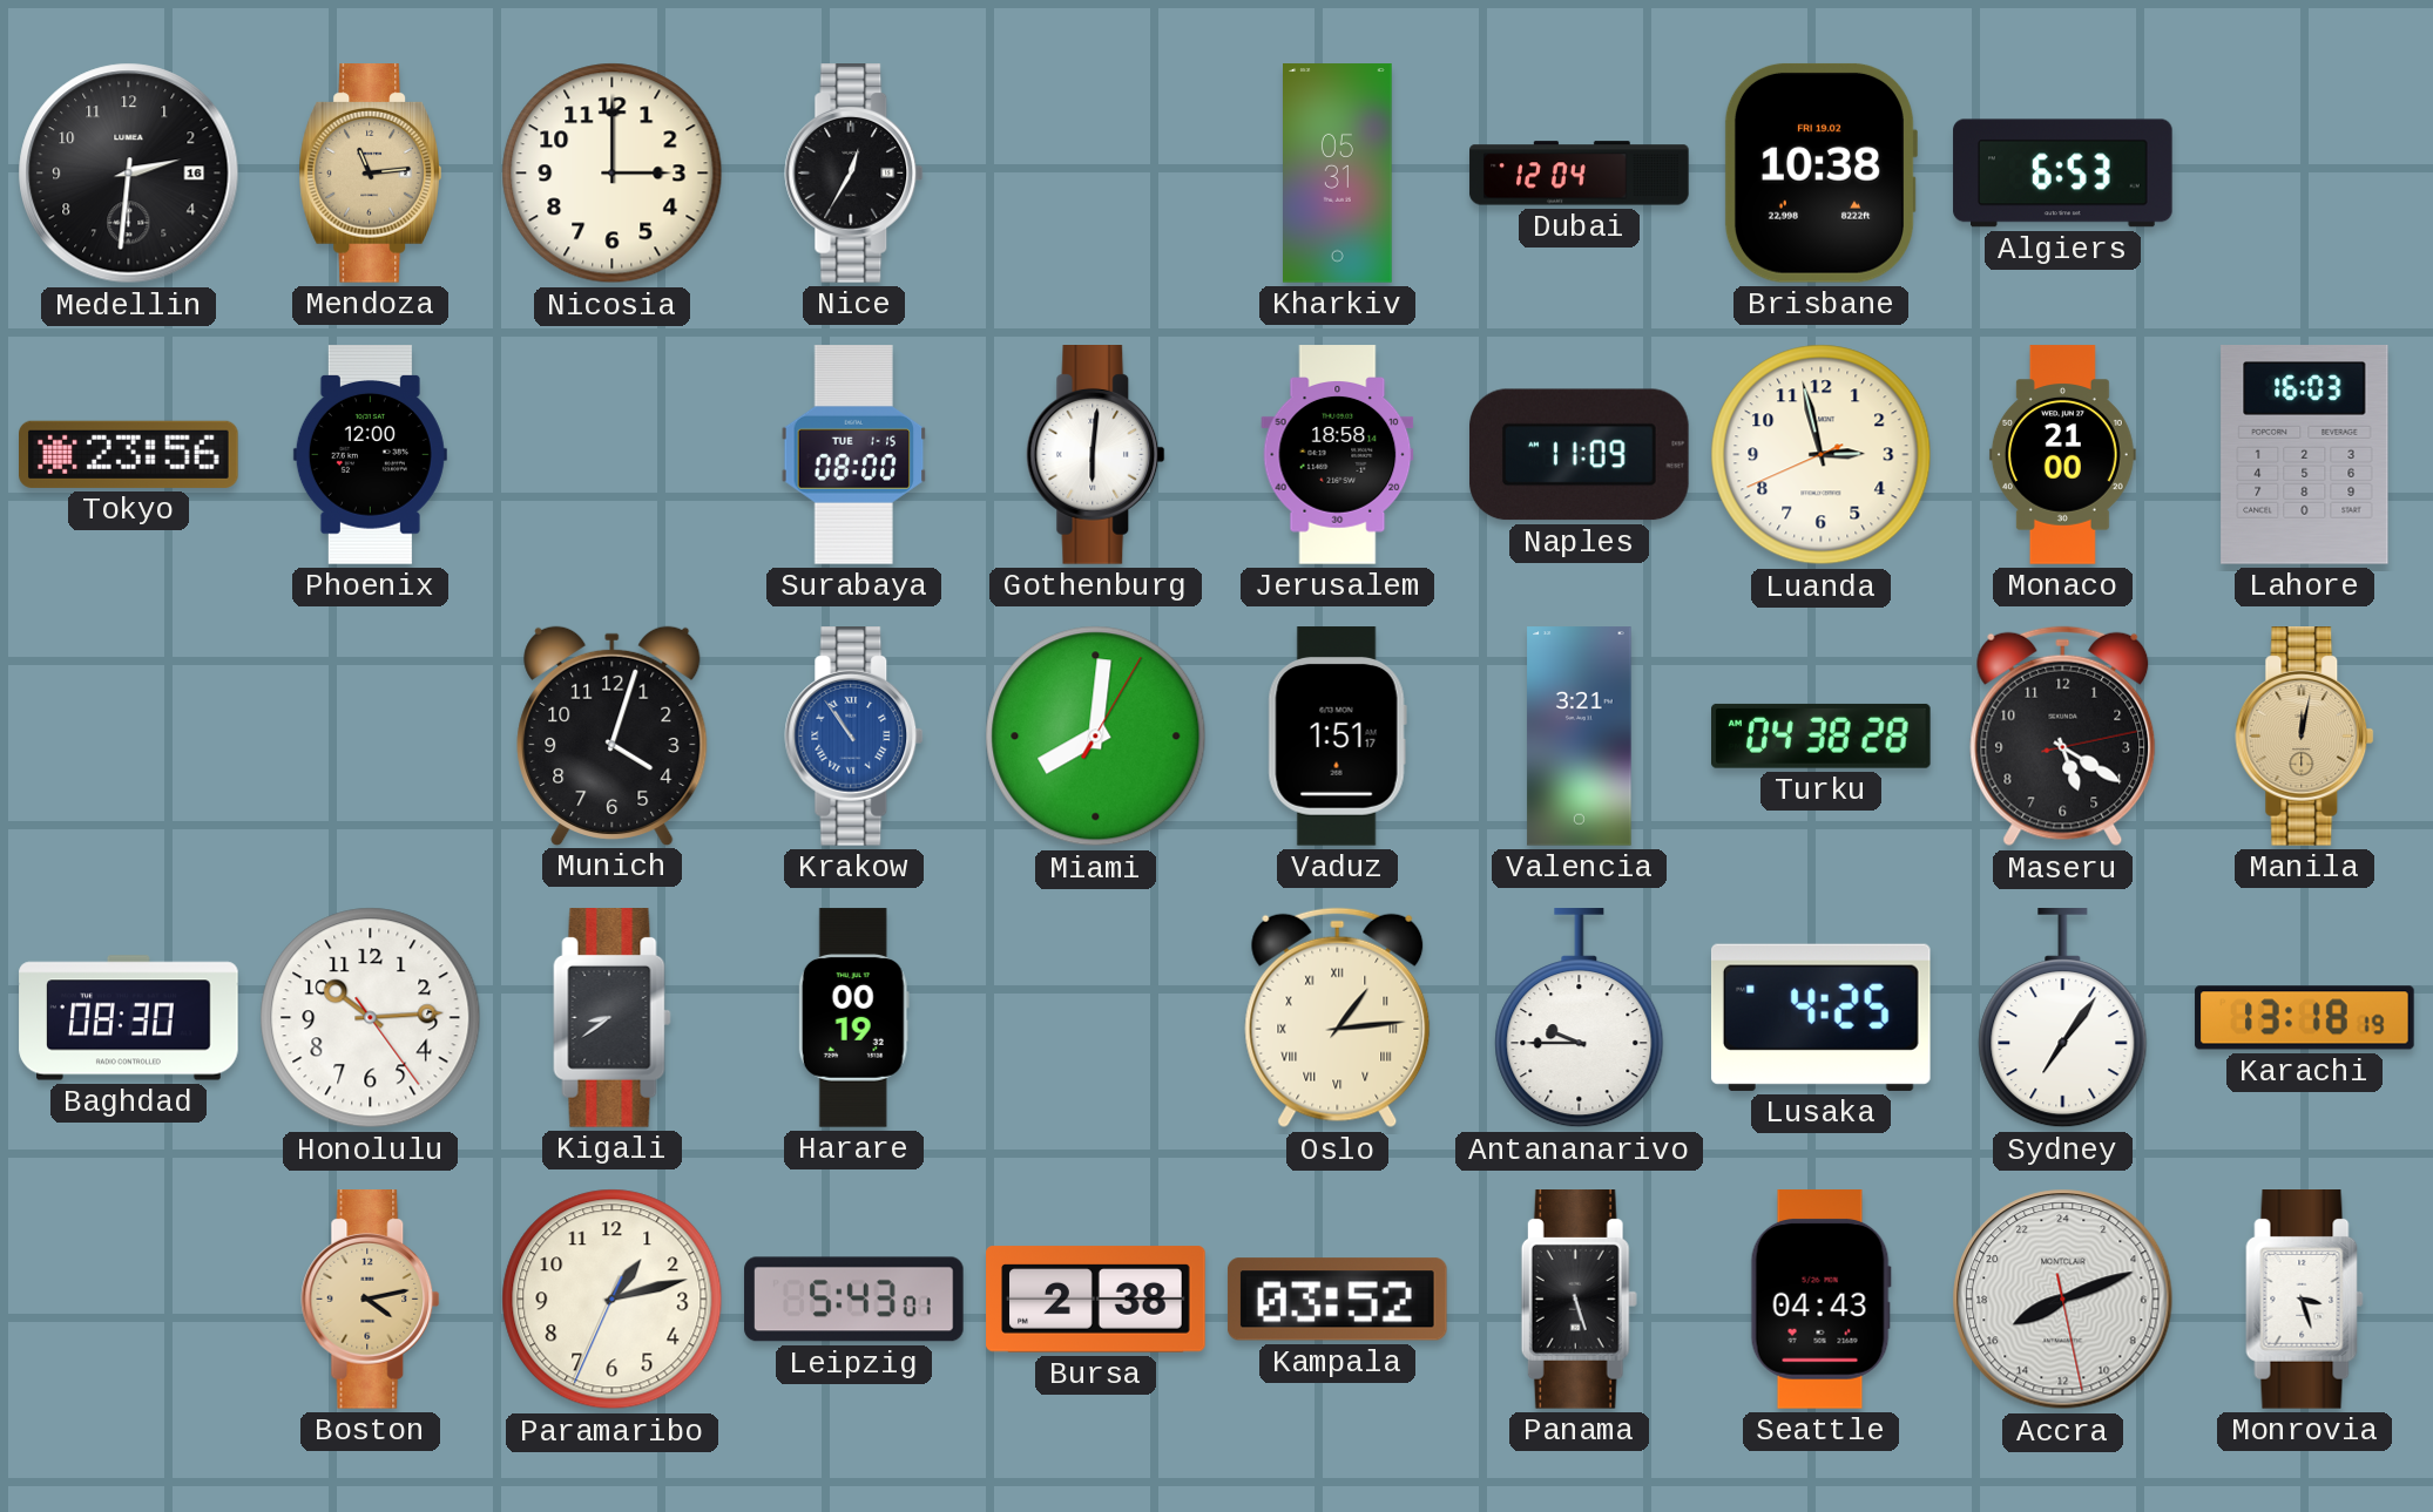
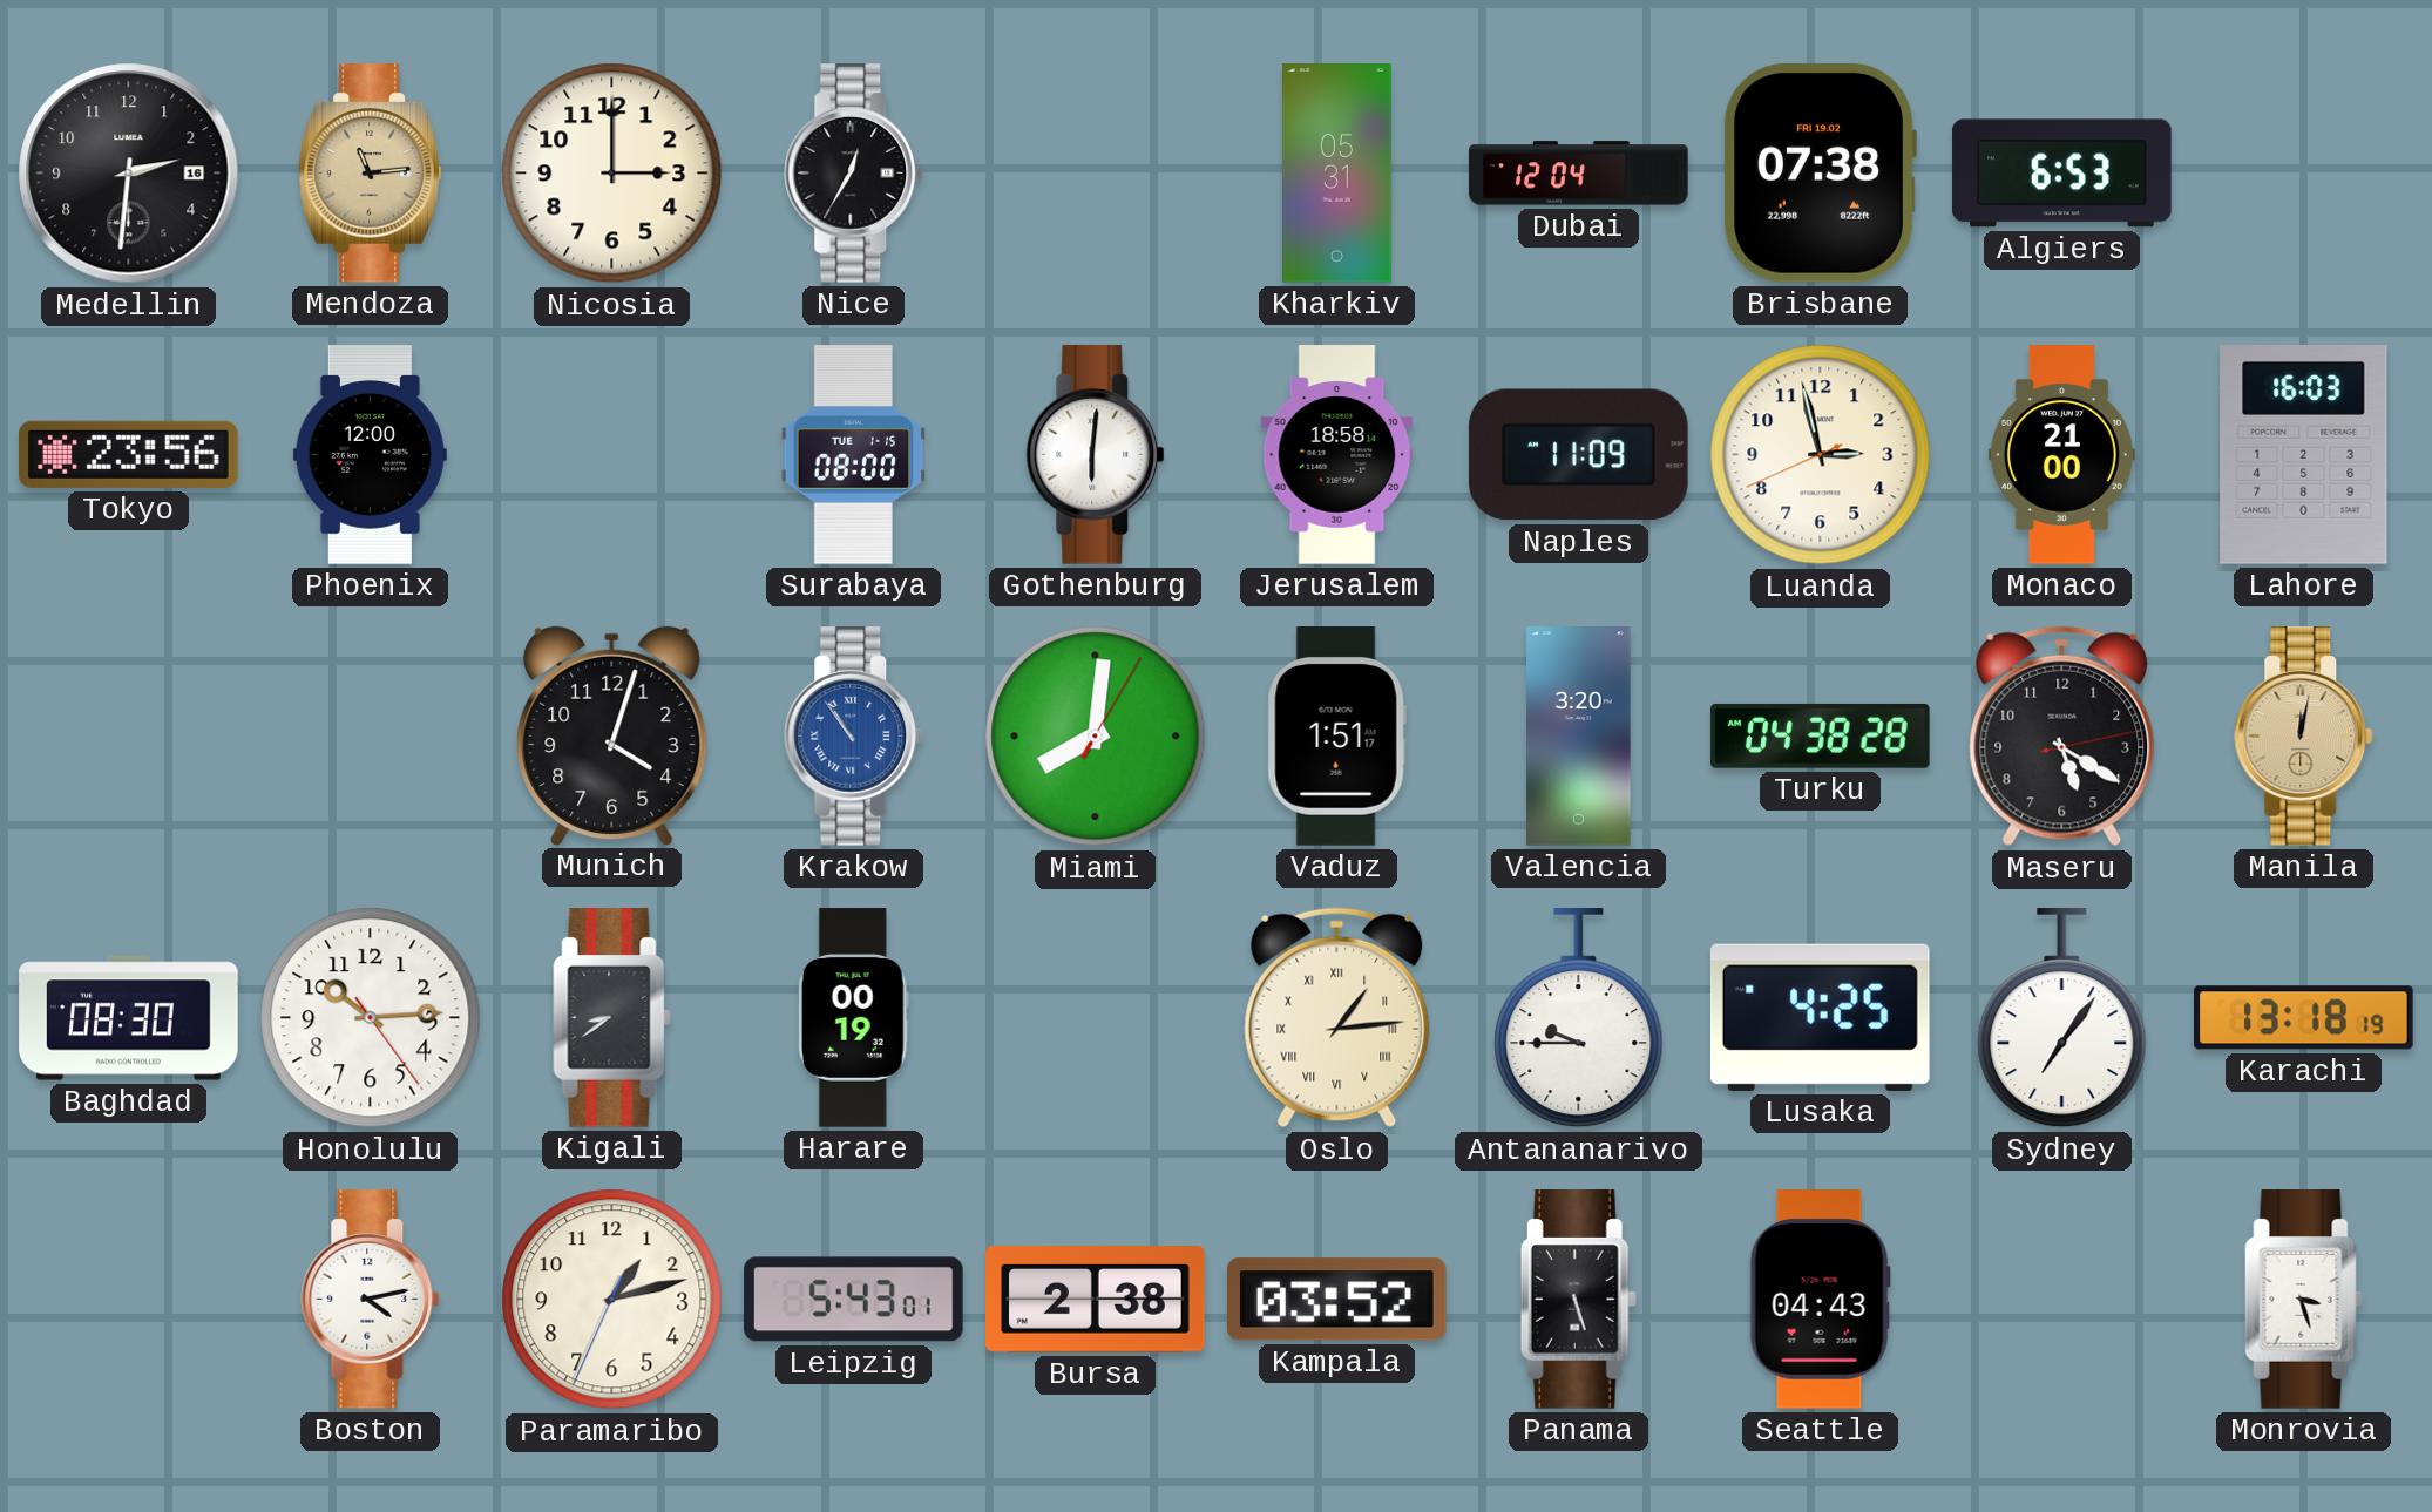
Brisbane: 10:38 -> 07:38
Valencia: 3:21 -> 3:20
Boston dial: champagne -> white
Accra: 16:11 -> none
